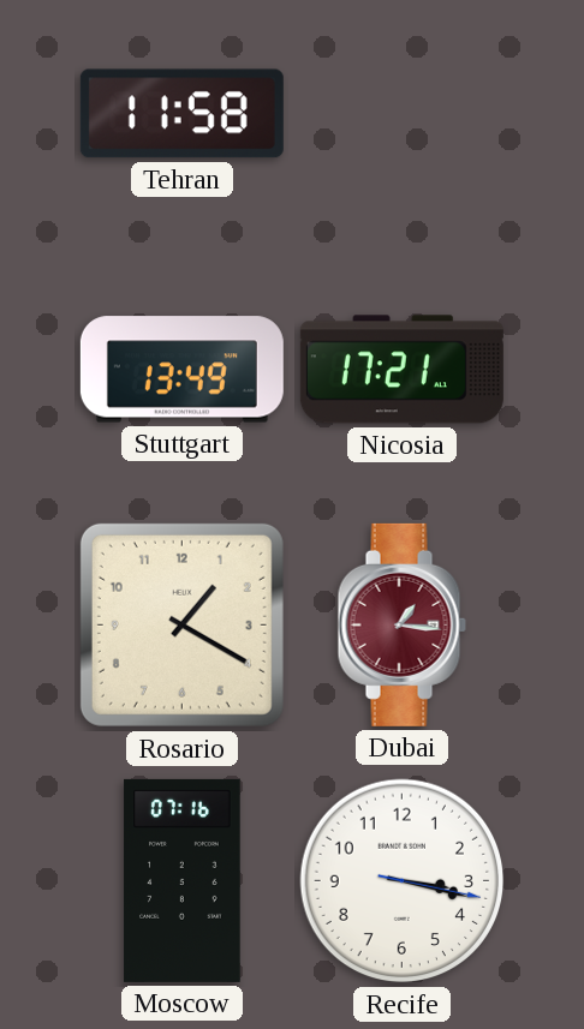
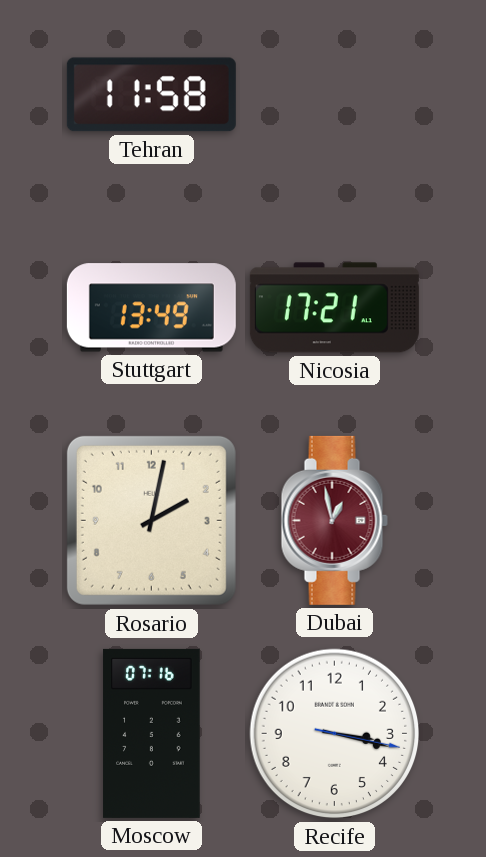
Rosario: 1:20 -> 2:02
Dubai: 1:16 -> 12:58
